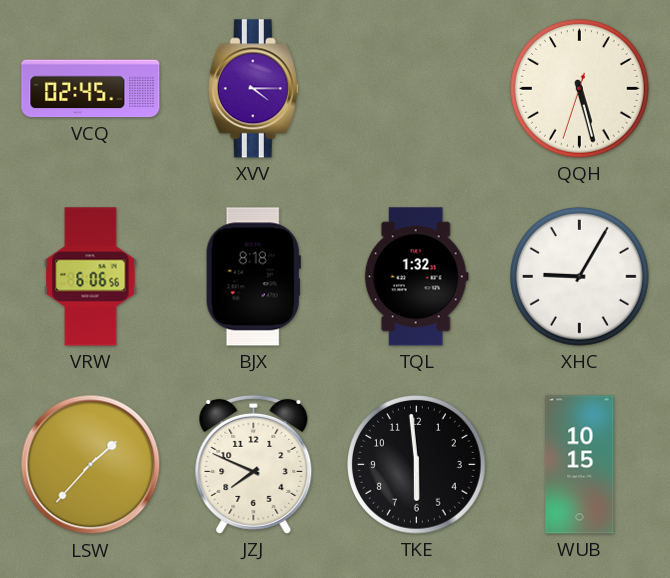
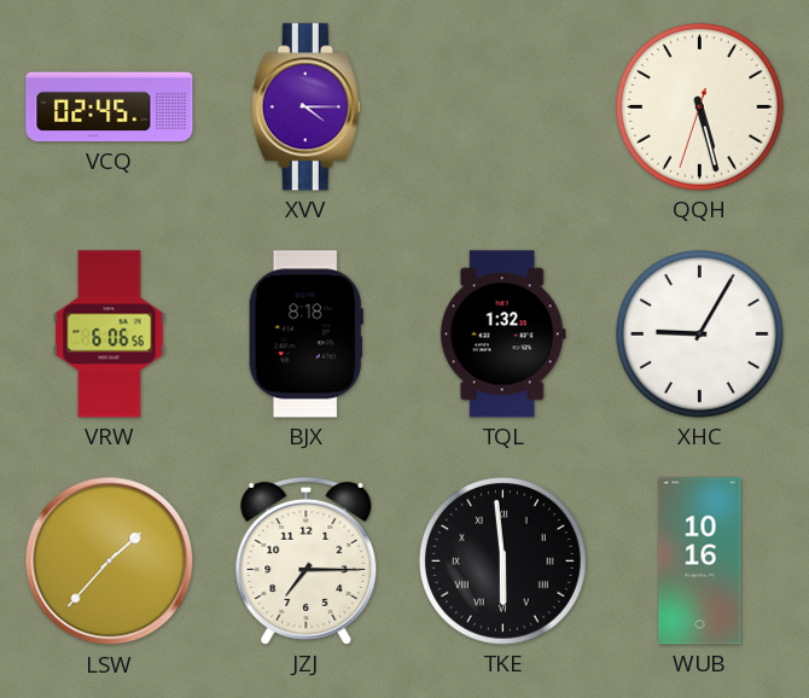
JZJ: 7:49 -> 7:15
TKE numerals: Arabic -> Roman
WUB: 10:15 -> 10:16
